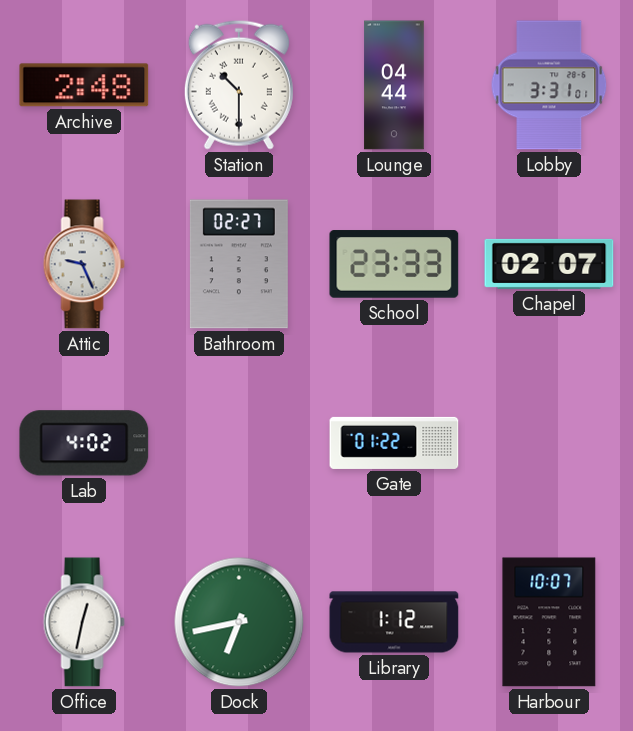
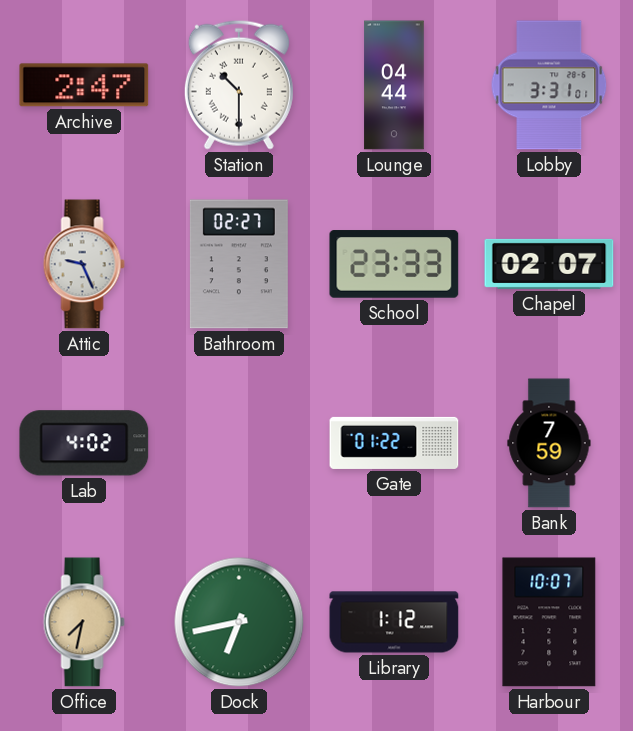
Archive: 2:48 -> 2:47
Bank: none -> 7:59
Office: 12:32 -> 7:32
Office dial: white -> champagne
